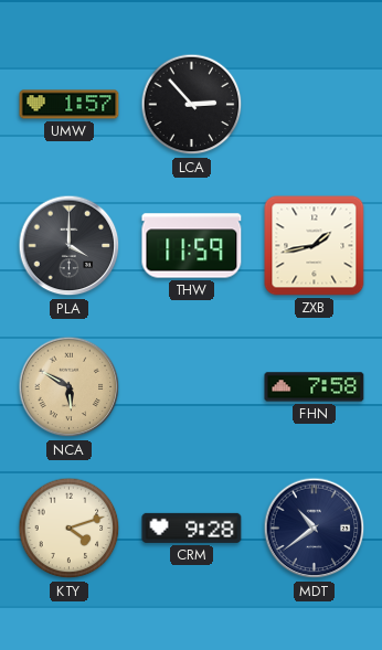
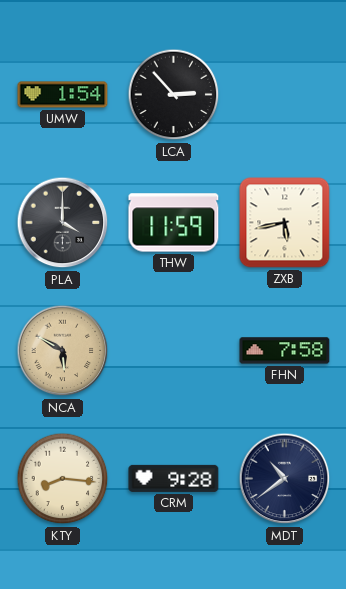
UMW: 1:57 -> 1:54
ZXB: 1:43 -> 5:43
KTY: 4:12 -> 8:16
